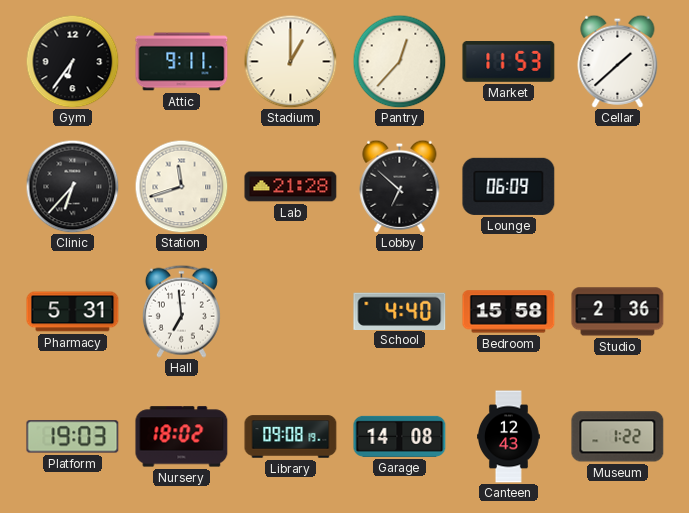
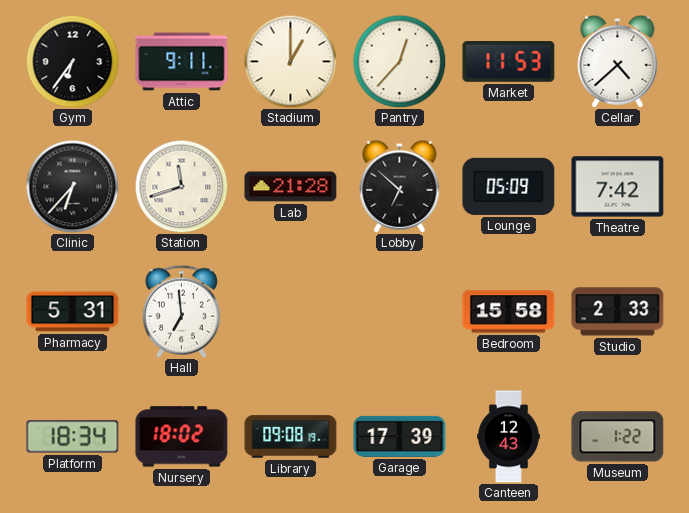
Cellar: 1:38 -> 4:38
Lounge: 06:09 -> 05:09
Theatre: none -> 7:42
School: 4:40 -> none
Studio: 2:36 -> 2:33
Platform: 19:03 -> 18:34
Garage: 14:08 -> 17:39
